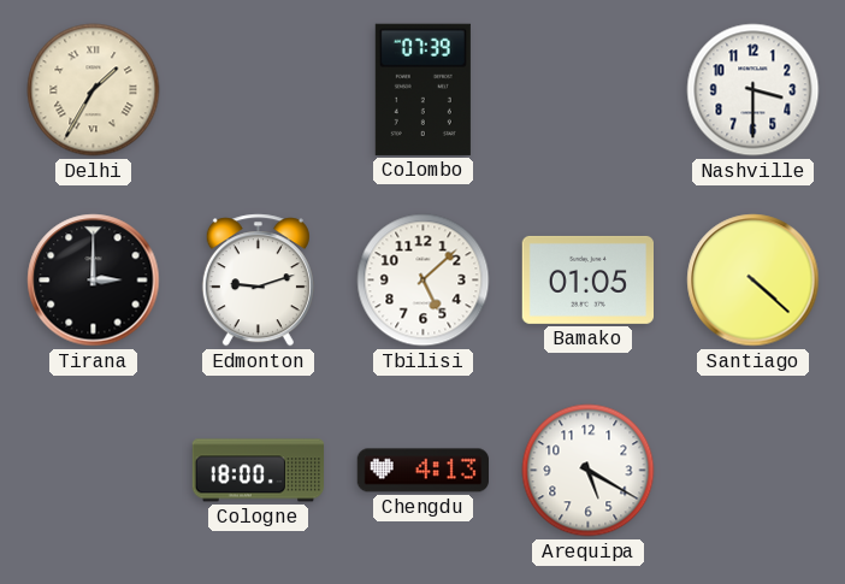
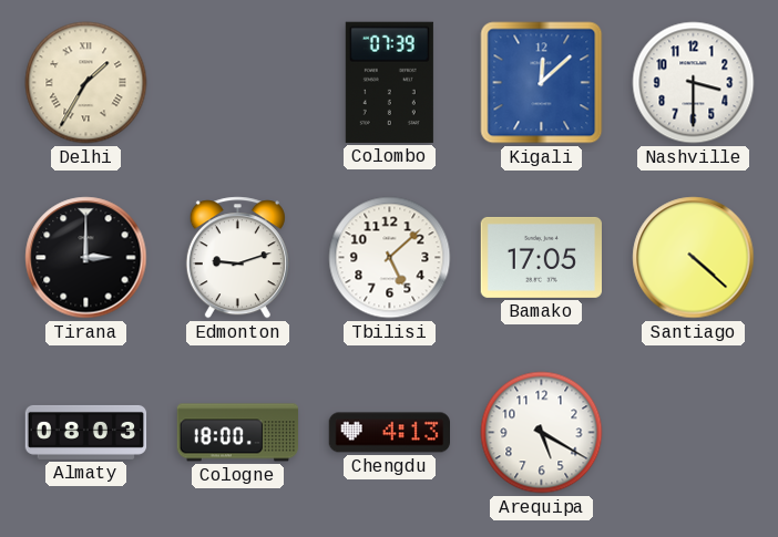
Kigali: none -> 12:08
Bamako: 01:05 -> 17:05
Almaty: none -> 08:03
